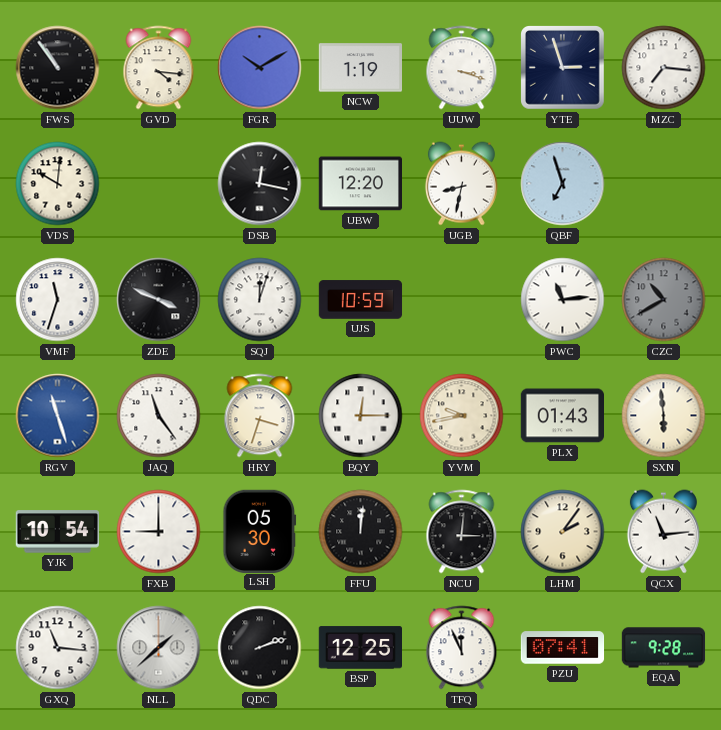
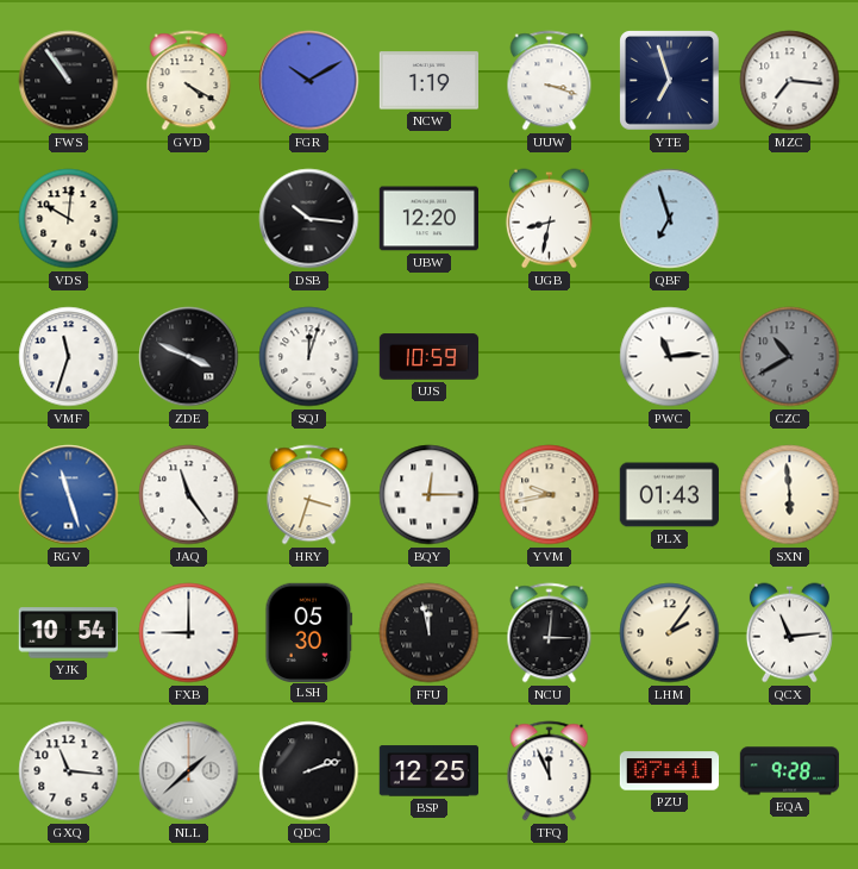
GVD: 4:16 -> 4:20
YTE: 2:57 -> 6:57
DSB: 12:17 -> 10:16
FFU: 12:01 -> 11:58
